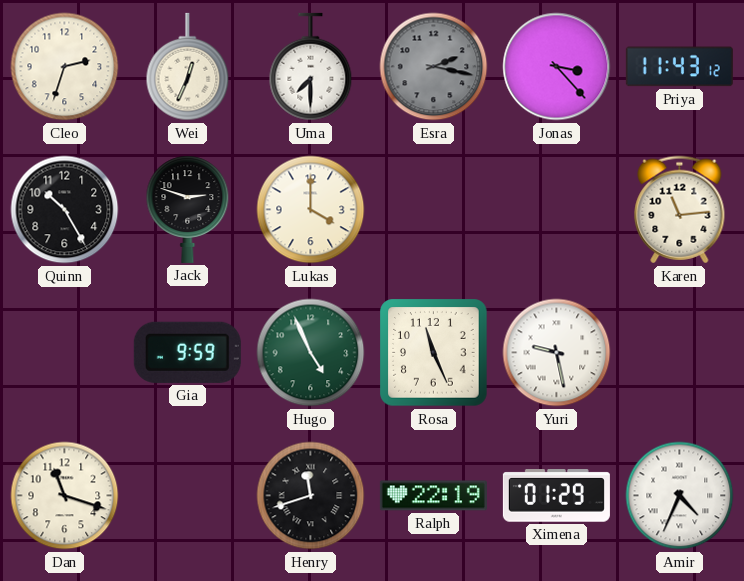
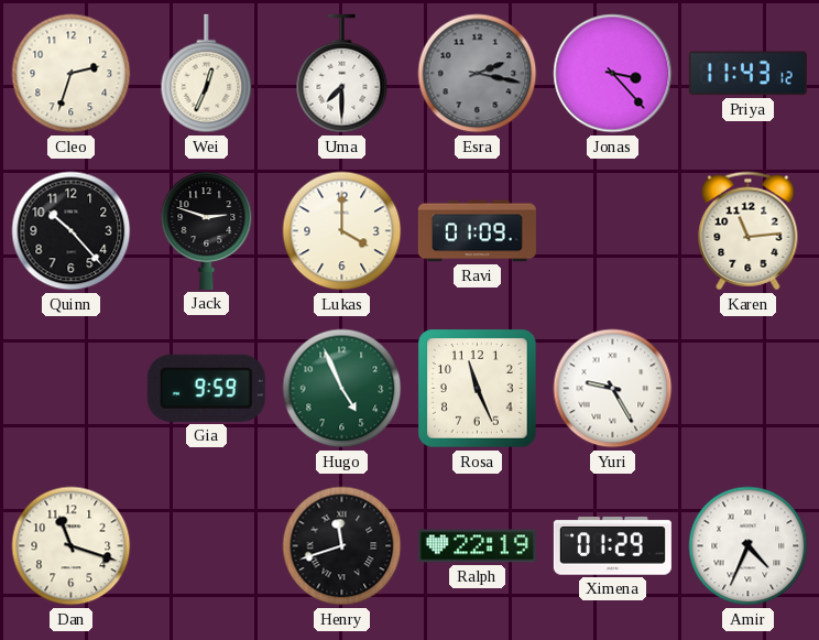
Quinn: 10:25 -> 10:23
Ravi: none -> 01:09
Yuri: 9:28 -> 9:25
